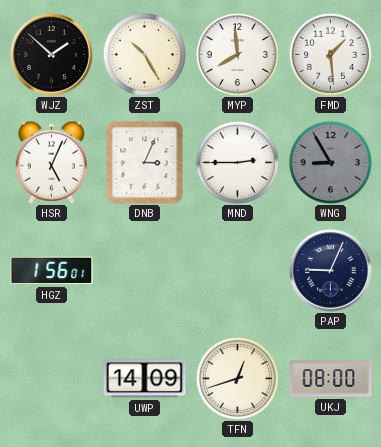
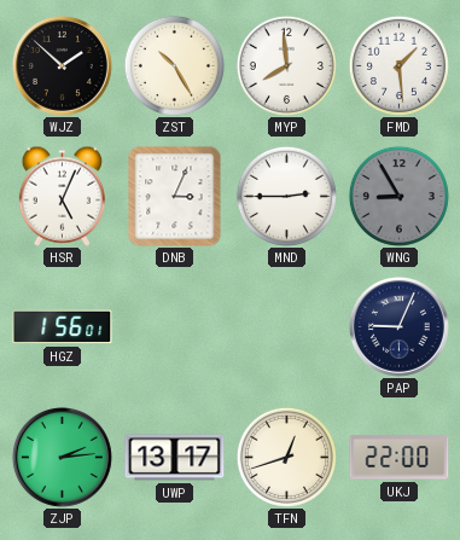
ZJP: none -> 2:14
UWP: 14:09 -> 13:17
UKJ: 08:00 -> 22:00
